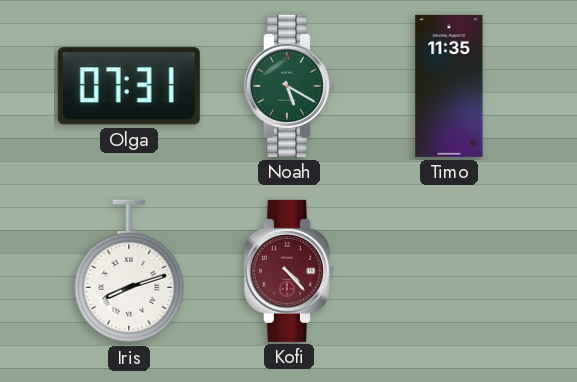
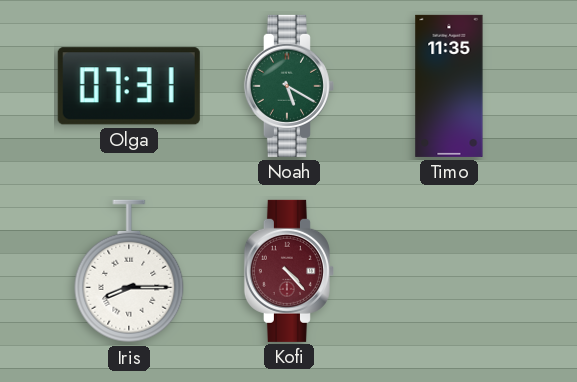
Iris: 8:12 -> 8:15
